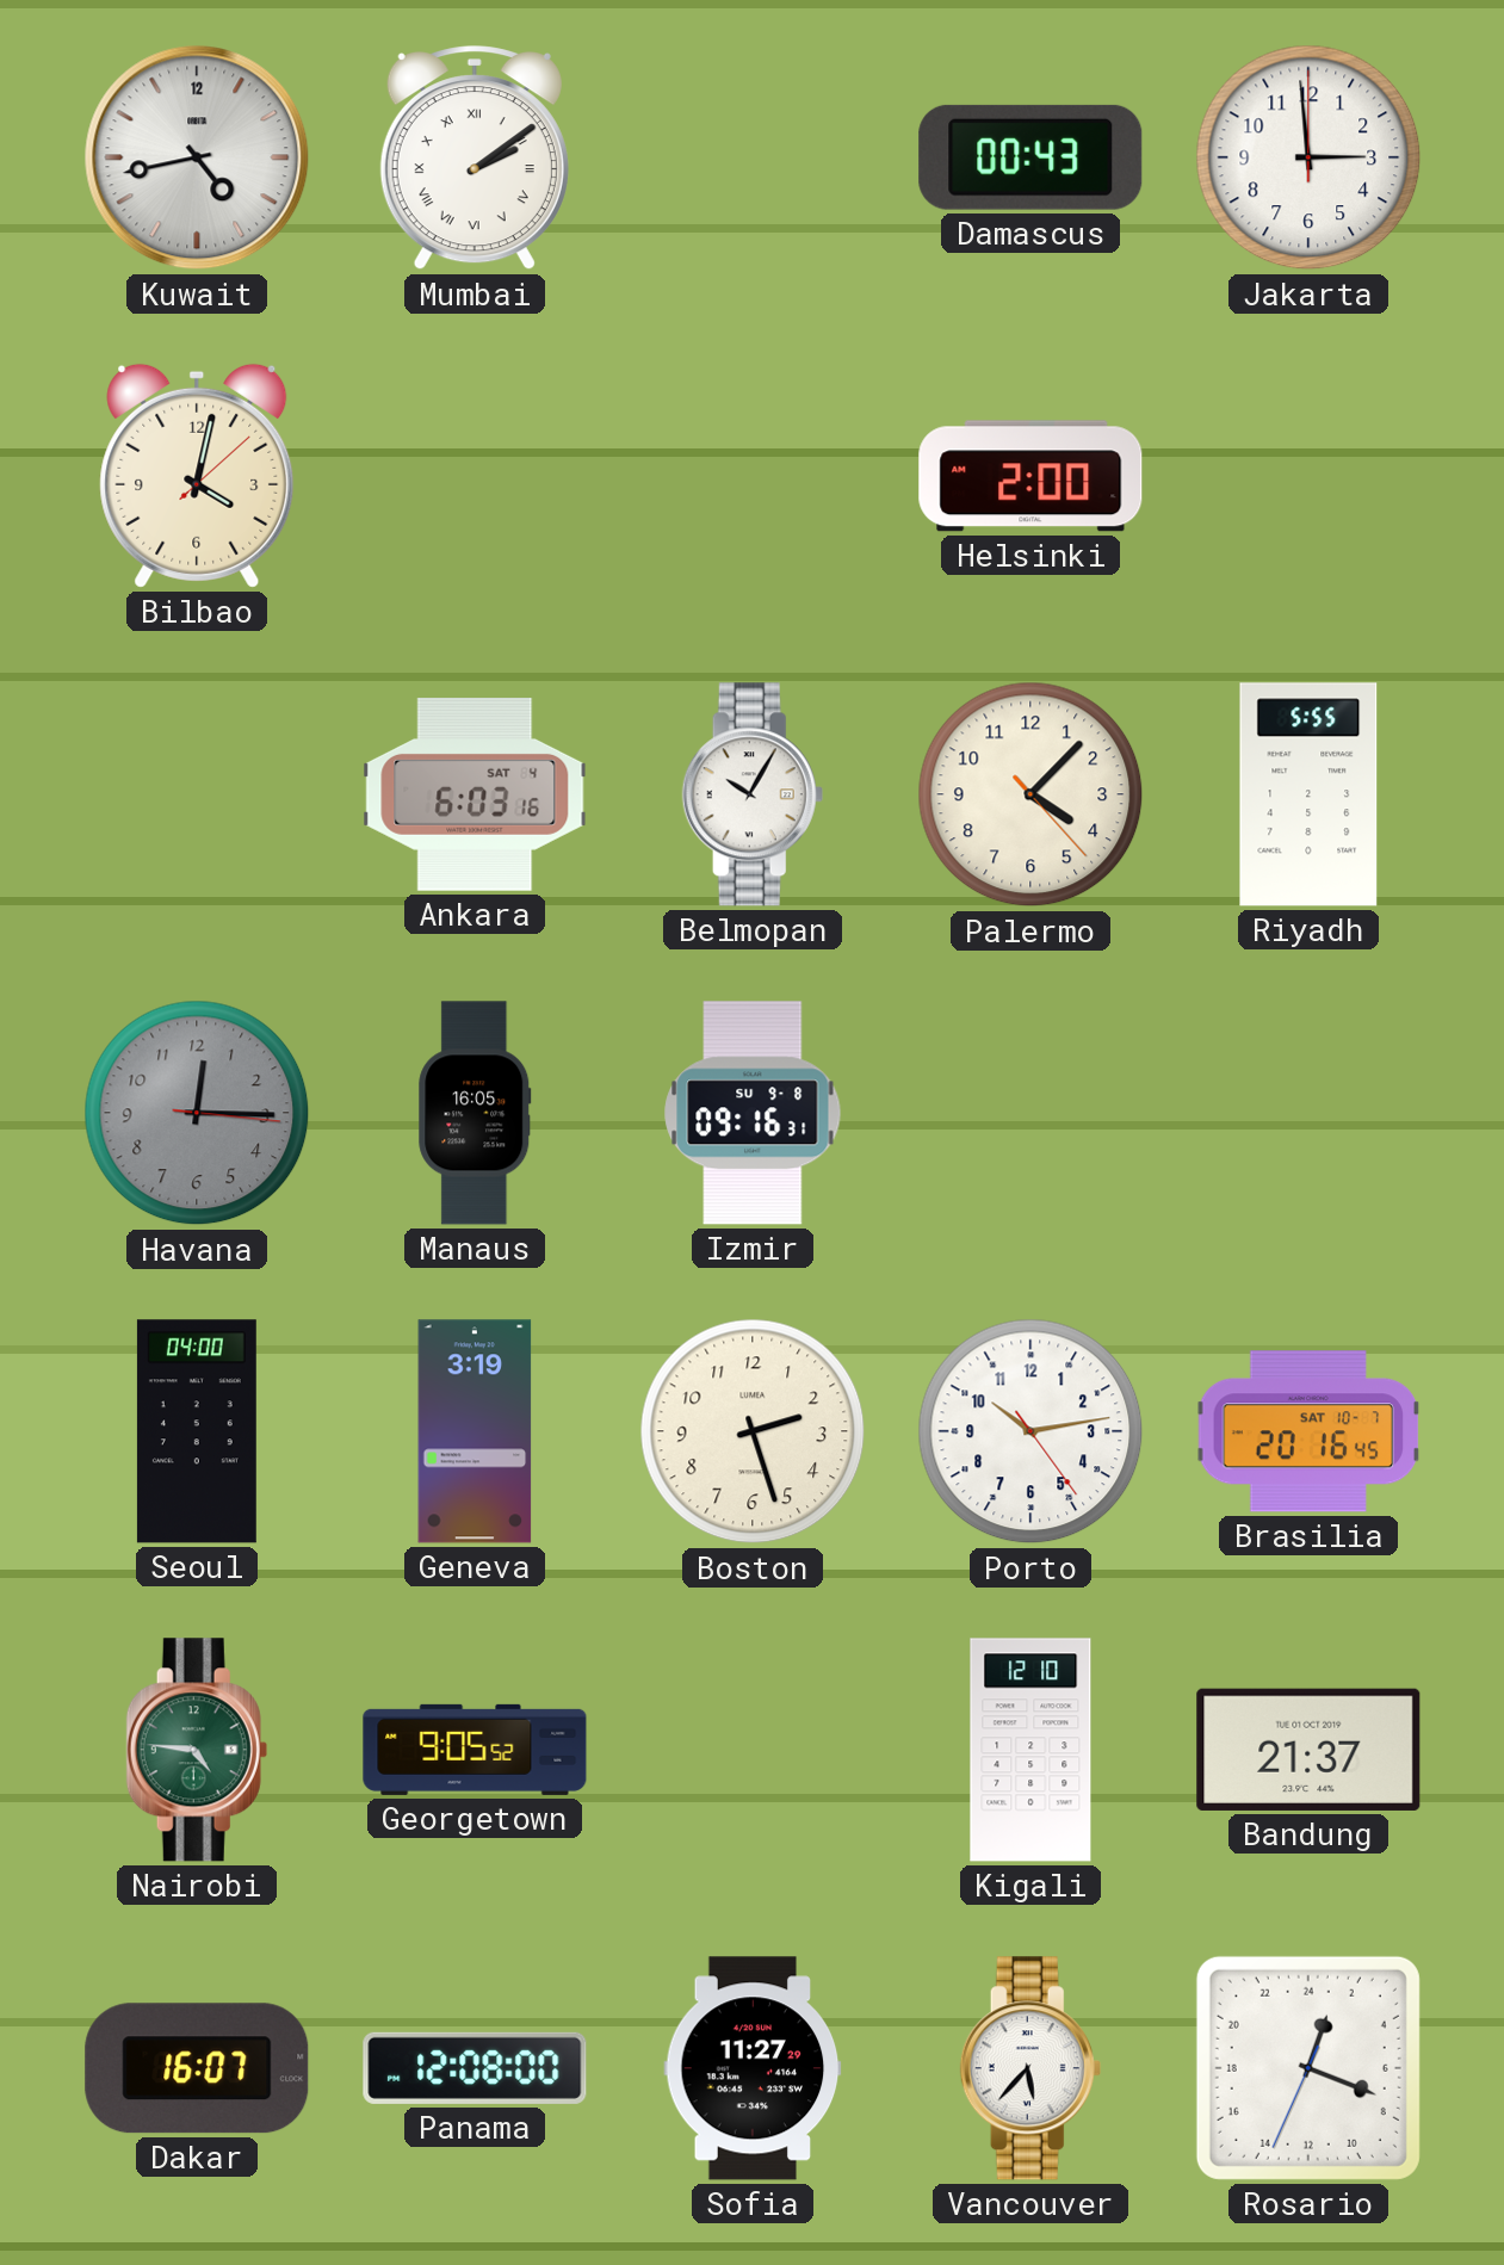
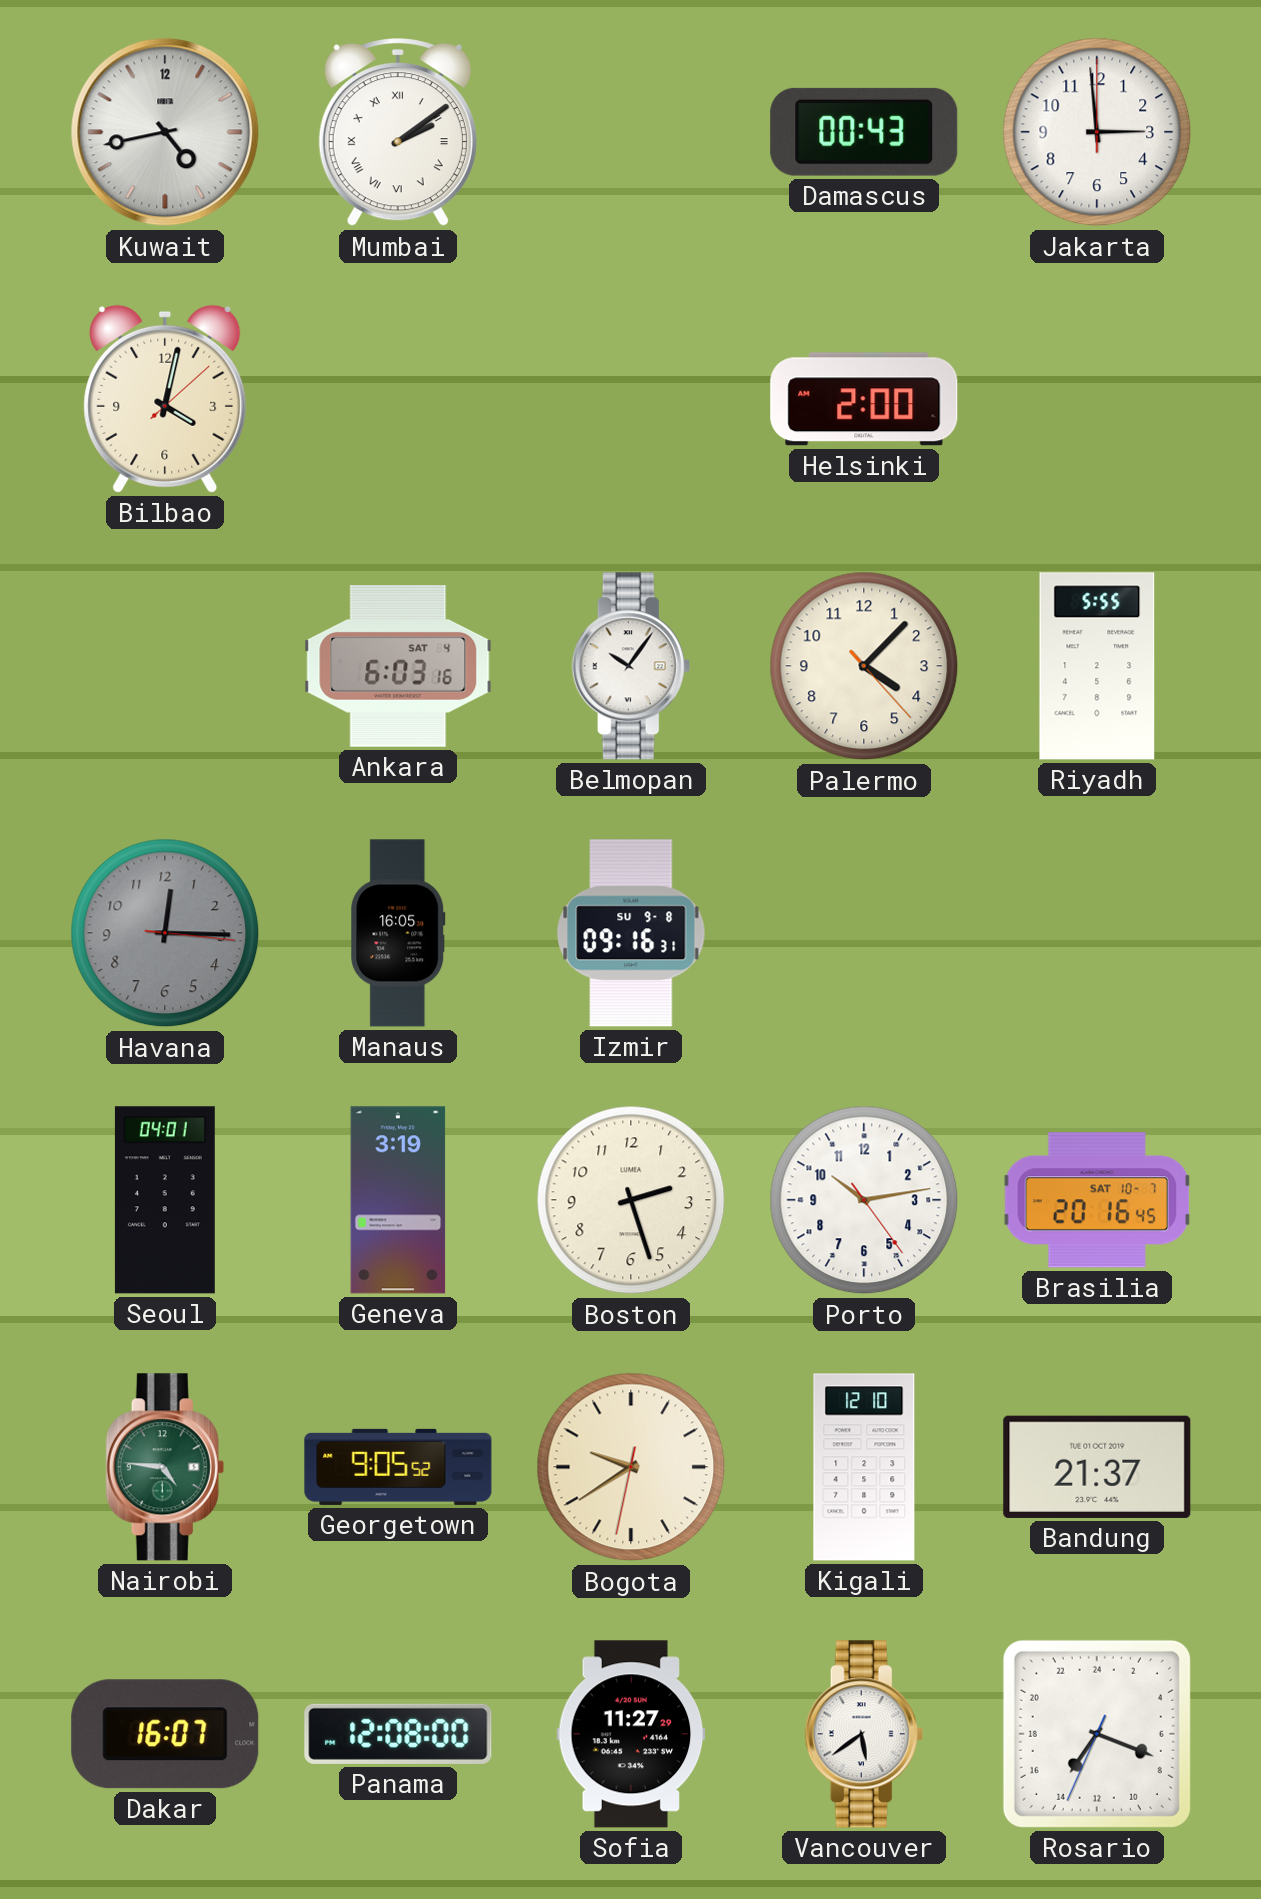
Belmopan: 10:05 -> 10:06
Seoul: 04:00 -> 04:01
Bogota: none -> 9:39
Vancouver: 5:37 -> 5:39
Rosario: 1:18 -> 14:18
